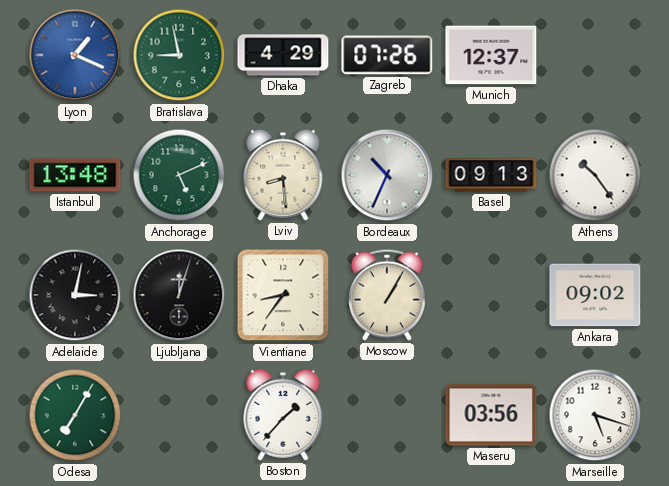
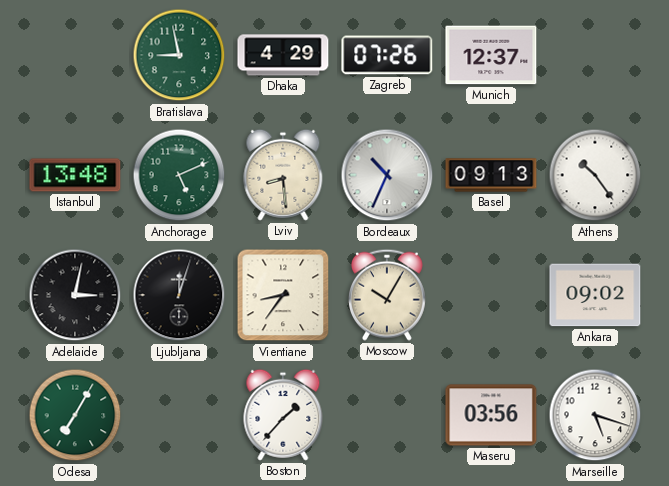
Lyon: 1:19 -> none
Moscow: 1:05 -> 10:05
